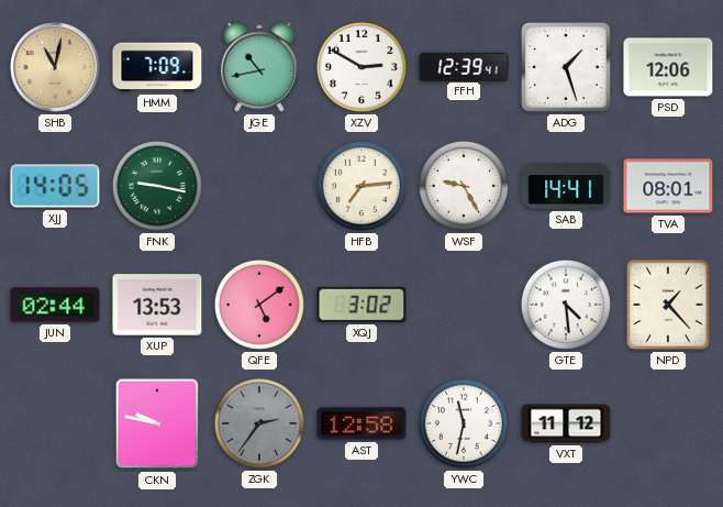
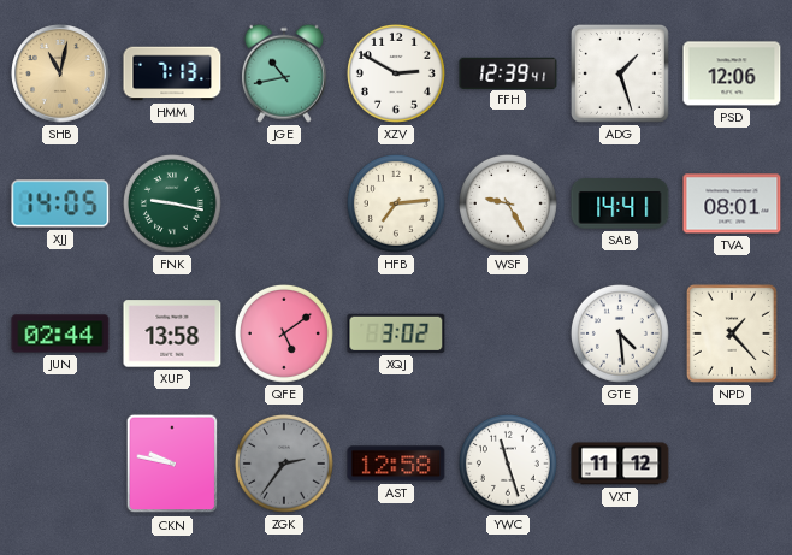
HMM: 7:09 -> 7:13
XUP: 13:53 -> 13:58
YWC: 11:32 -> 11:27
